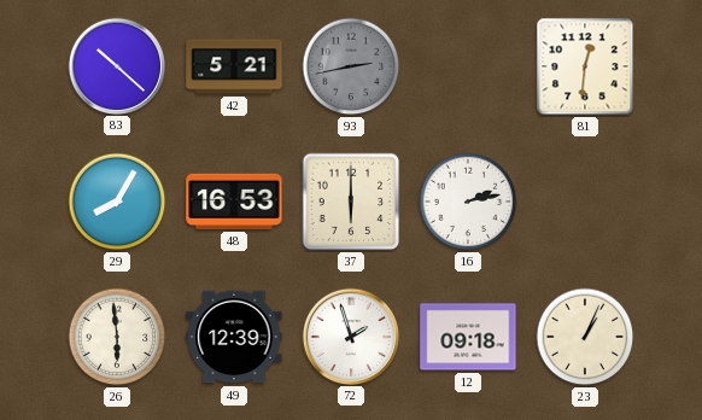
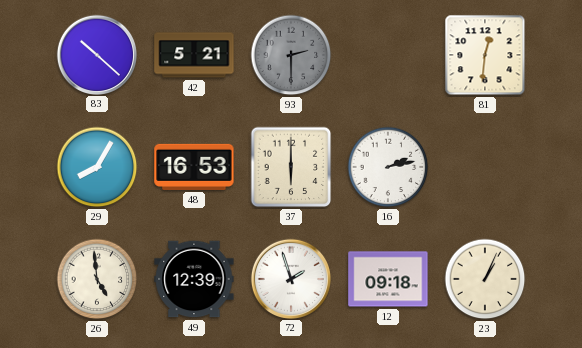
93: 2:43 -> 2:30
26: 5:59 -> 4:59
